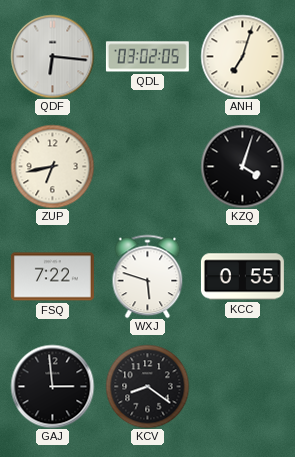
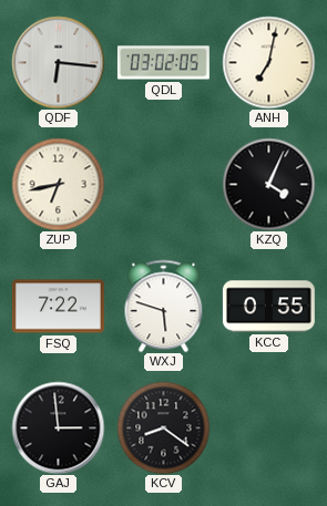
ANH: 7:03 -> 7:02
KZQ: 4:03 -> 4:04
